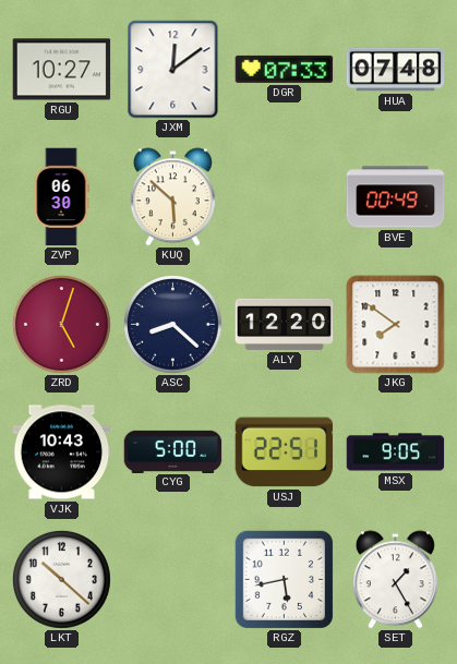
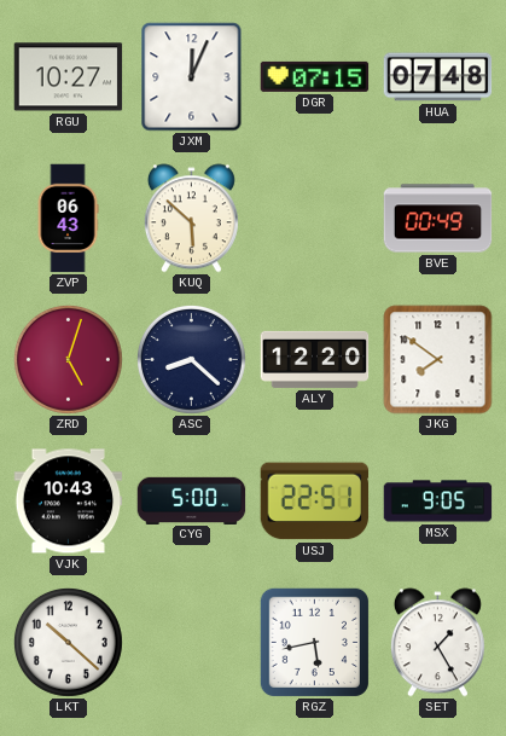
JXM: 12:09 -> 12:04
DGR: 07:33 -> 07:15
ZVP: 06:30 -> 06:43
